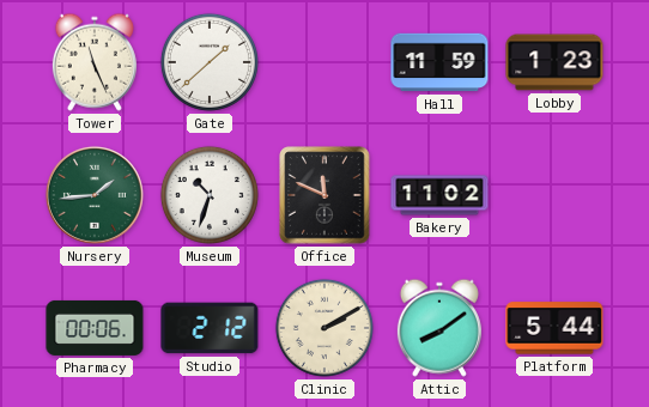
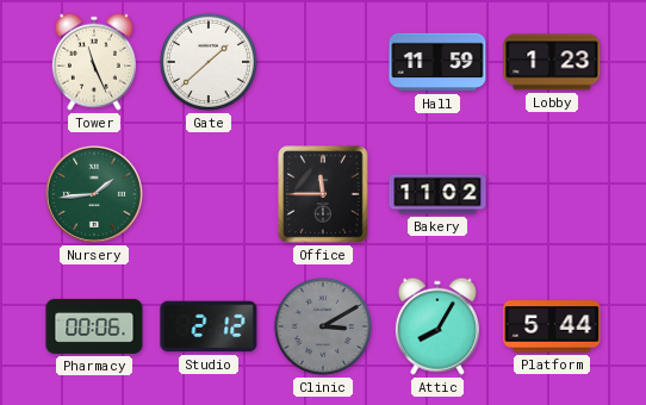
Museum: 10:33 -> none
Office: 11:49 -> 11:45
Clinic: 2:10 -> 3:10
Clinic dial: cream -> grey
Attic: 8:09 -> 8:05
